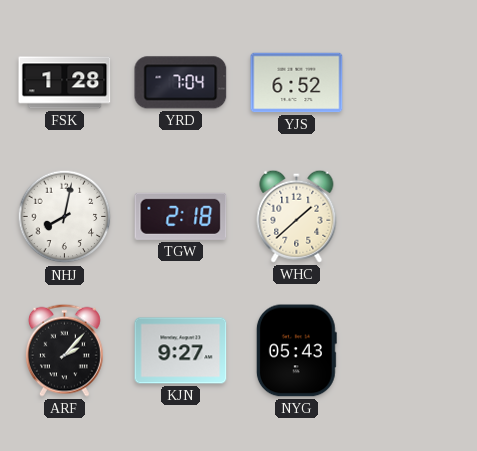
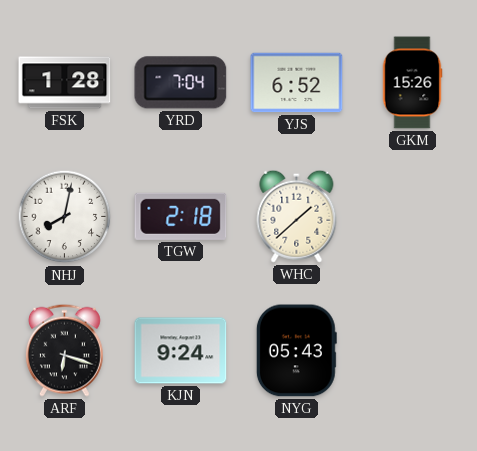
GKM: none -> 15:26
ARF: 2:07 -> 6:18
KJN: 9:27 -> 9:24
